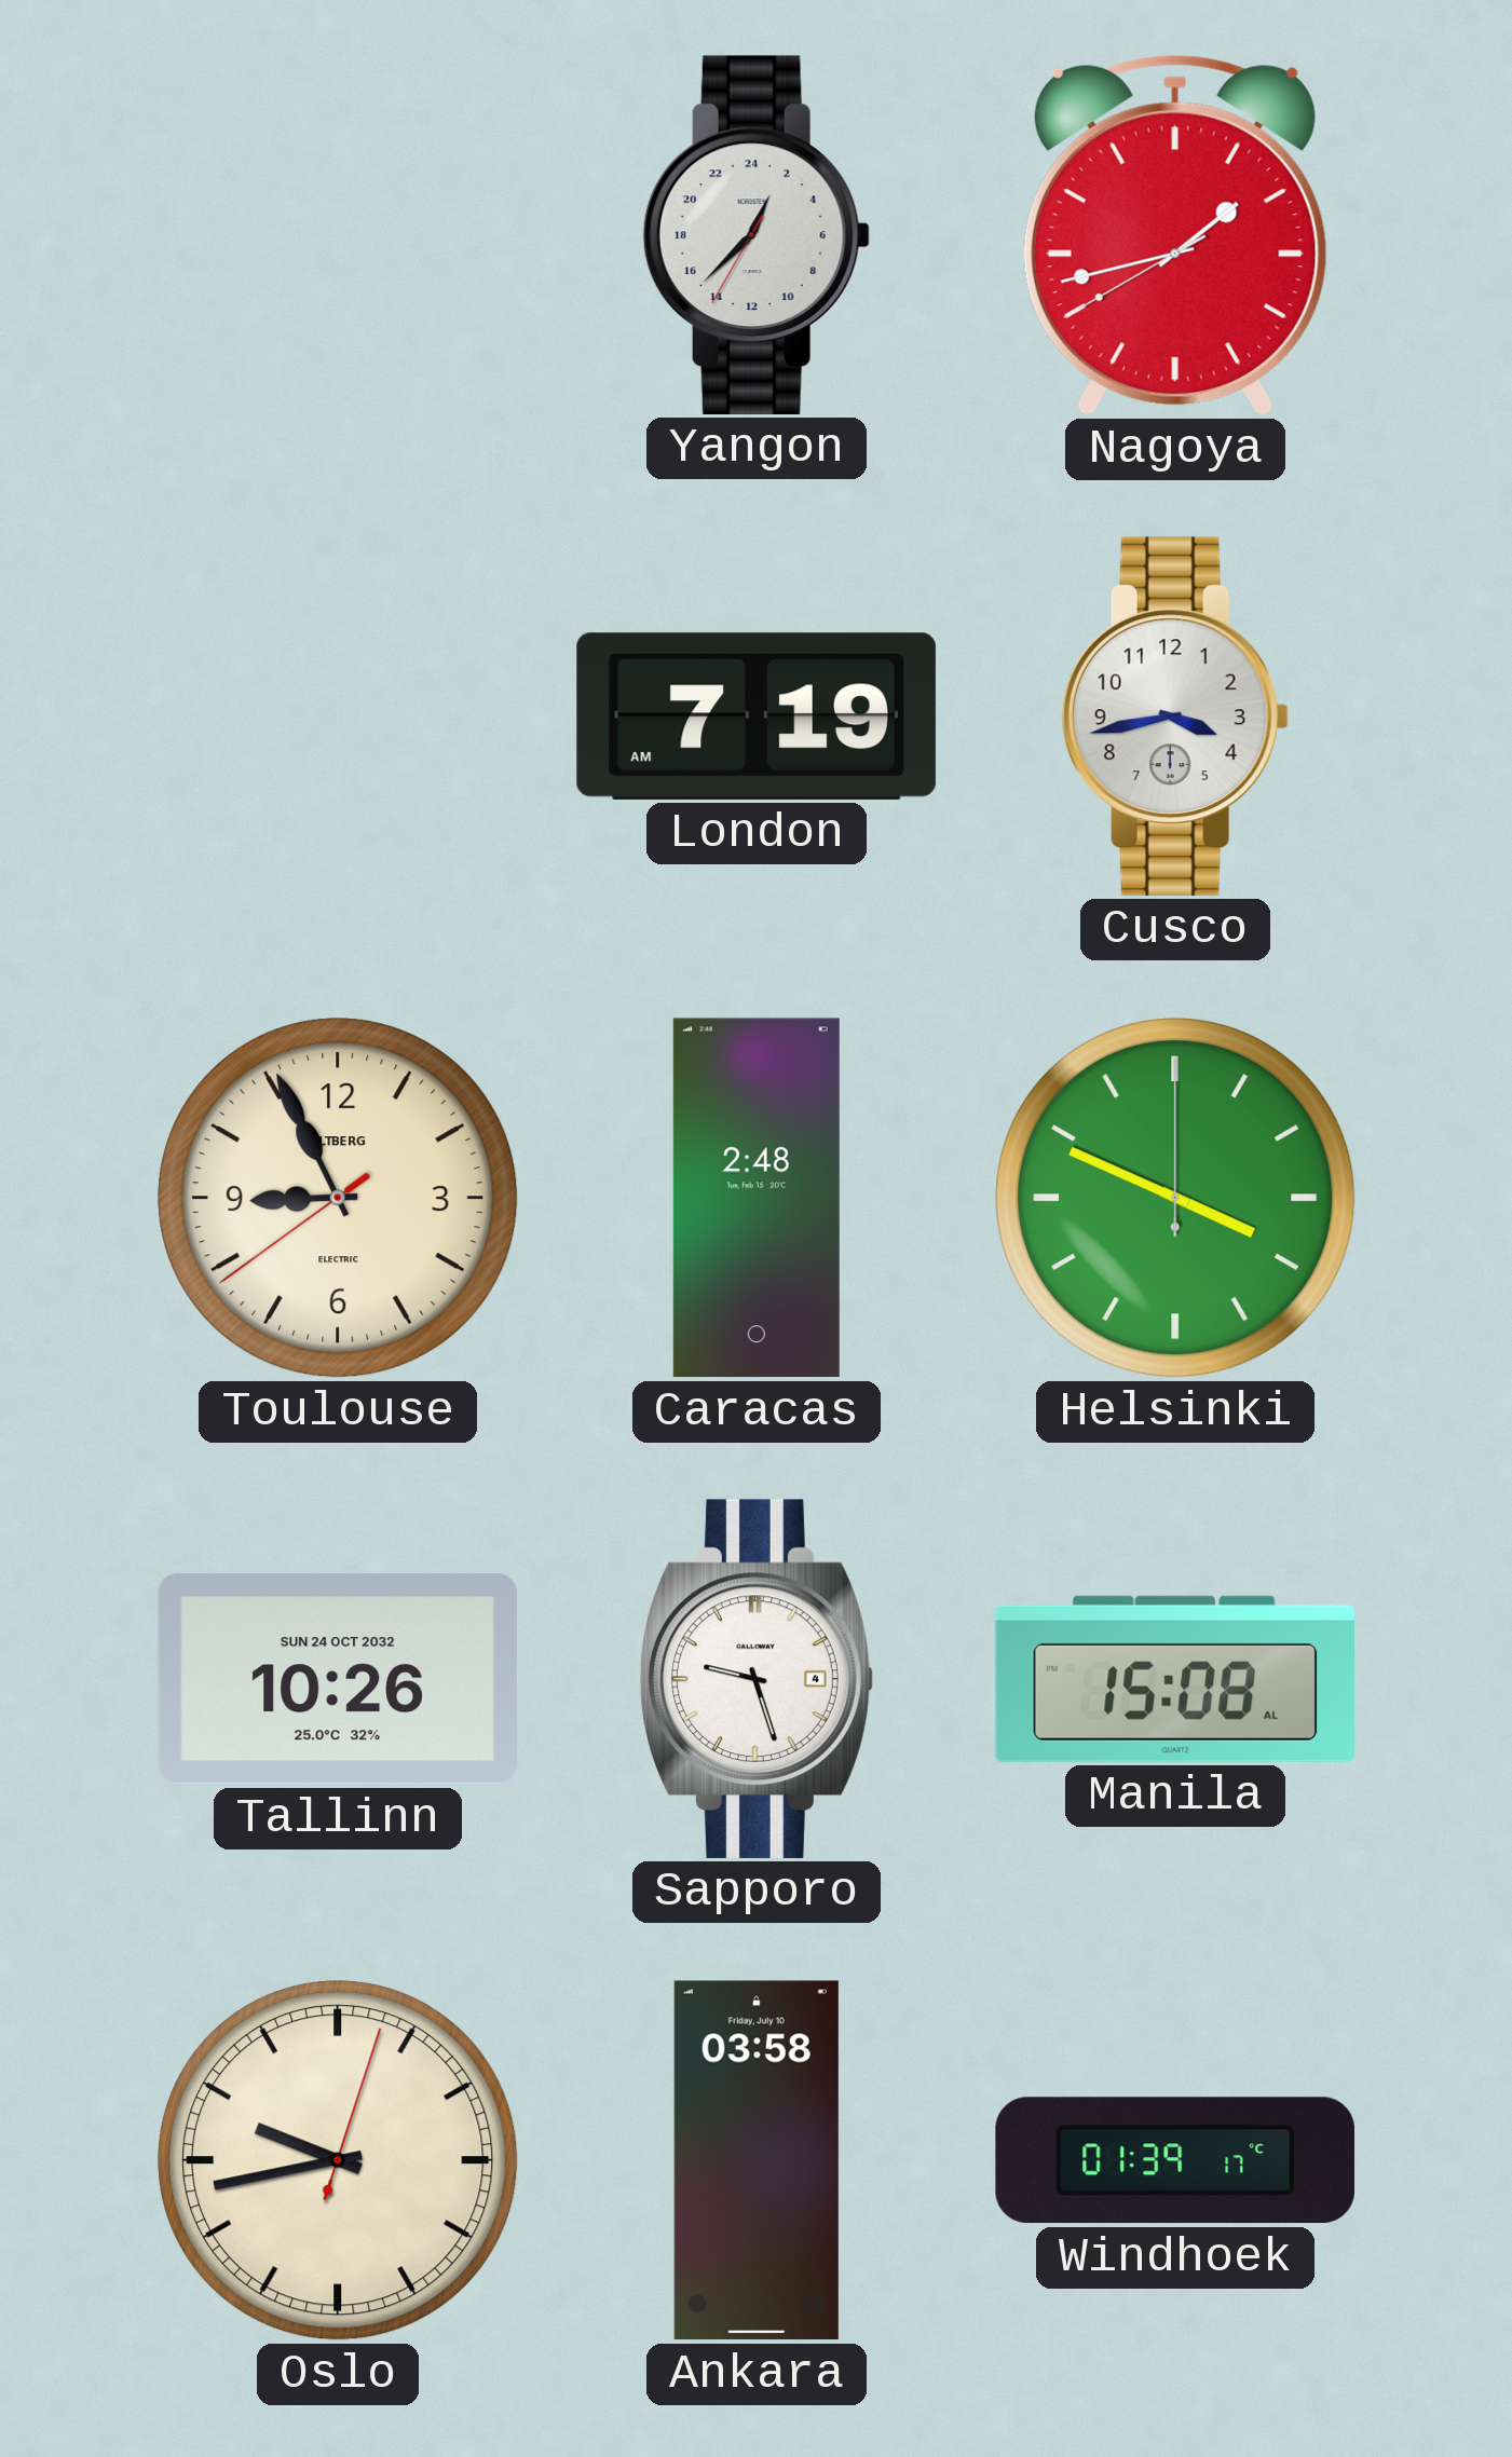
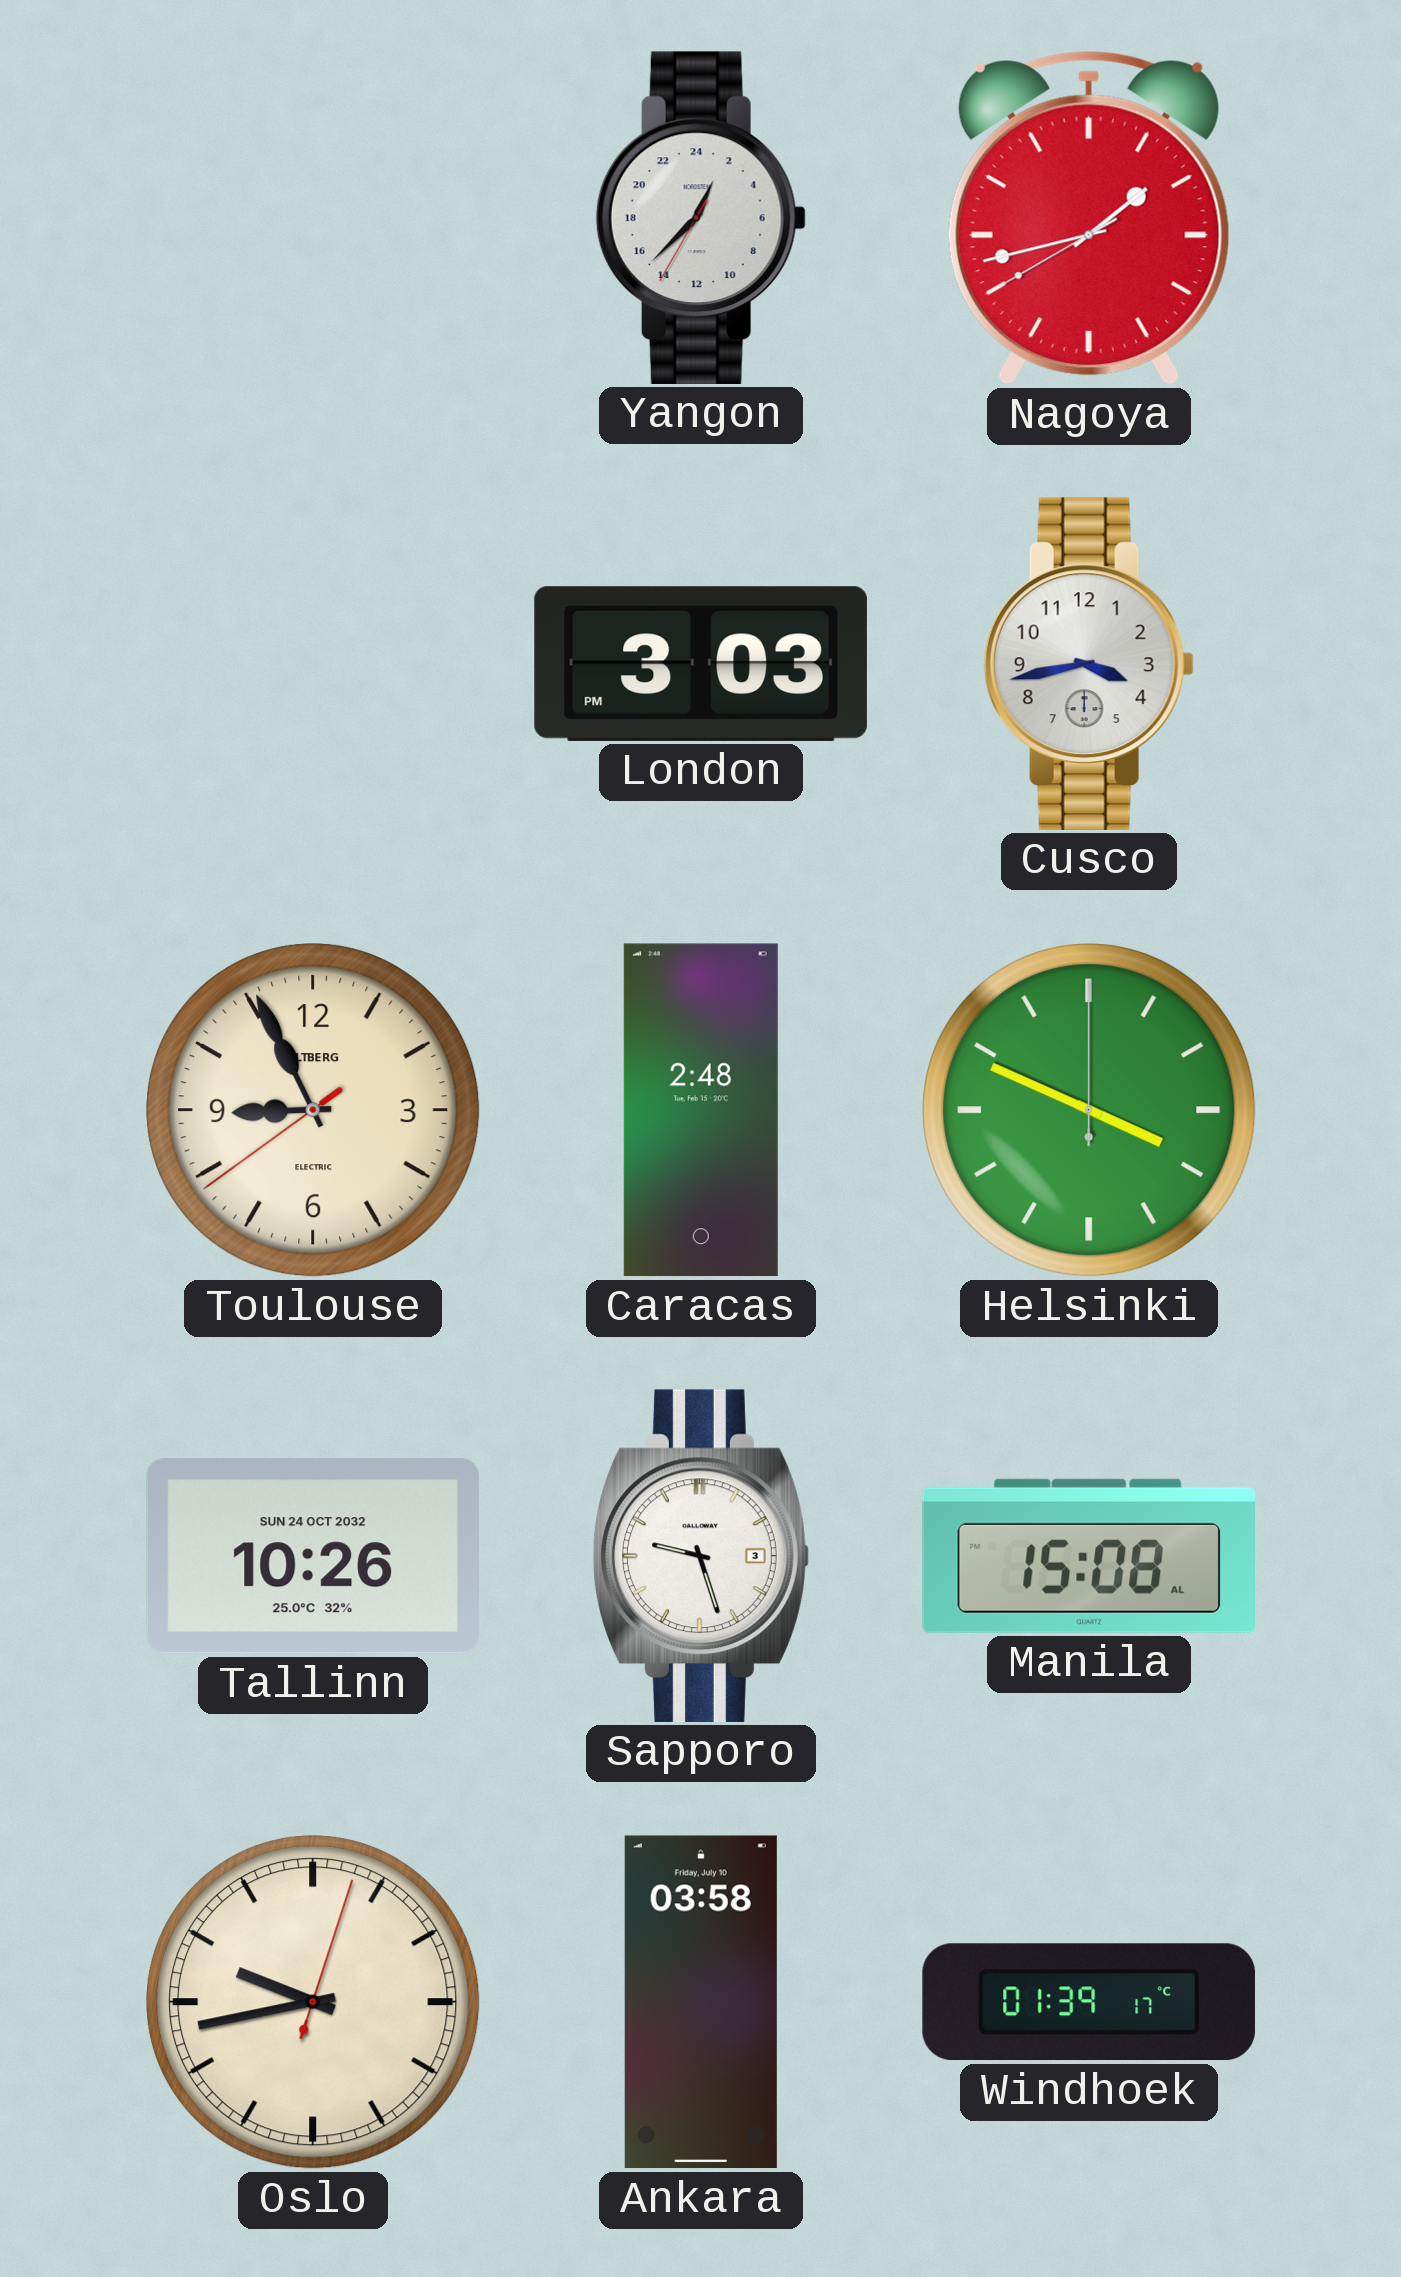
London: 7:19 -> 3:03
Sapporo date: 4 -> 3
